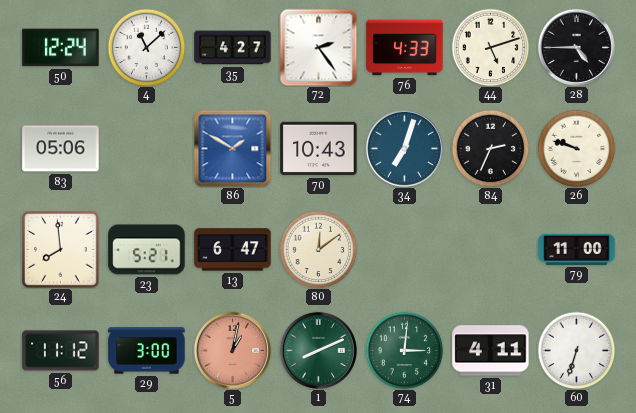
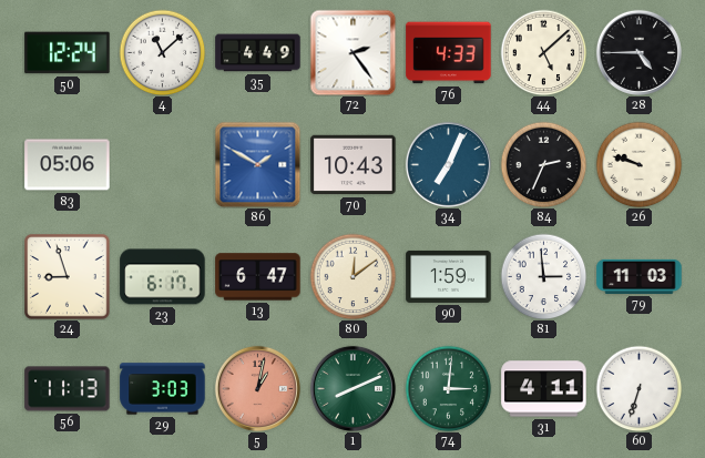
35: 4:27 -> 4:49
44: 5:12 -> 5:08
34: 7:03 -> 7:04
24: 7:59 -> 8:57
23: 5:21 -> 6:17
90: none -> 1:59
81: none -> 2:59
79: 11:00 -> 11:03
56: 11:12 -> 11:13
29: 3:00 -> 3:03
